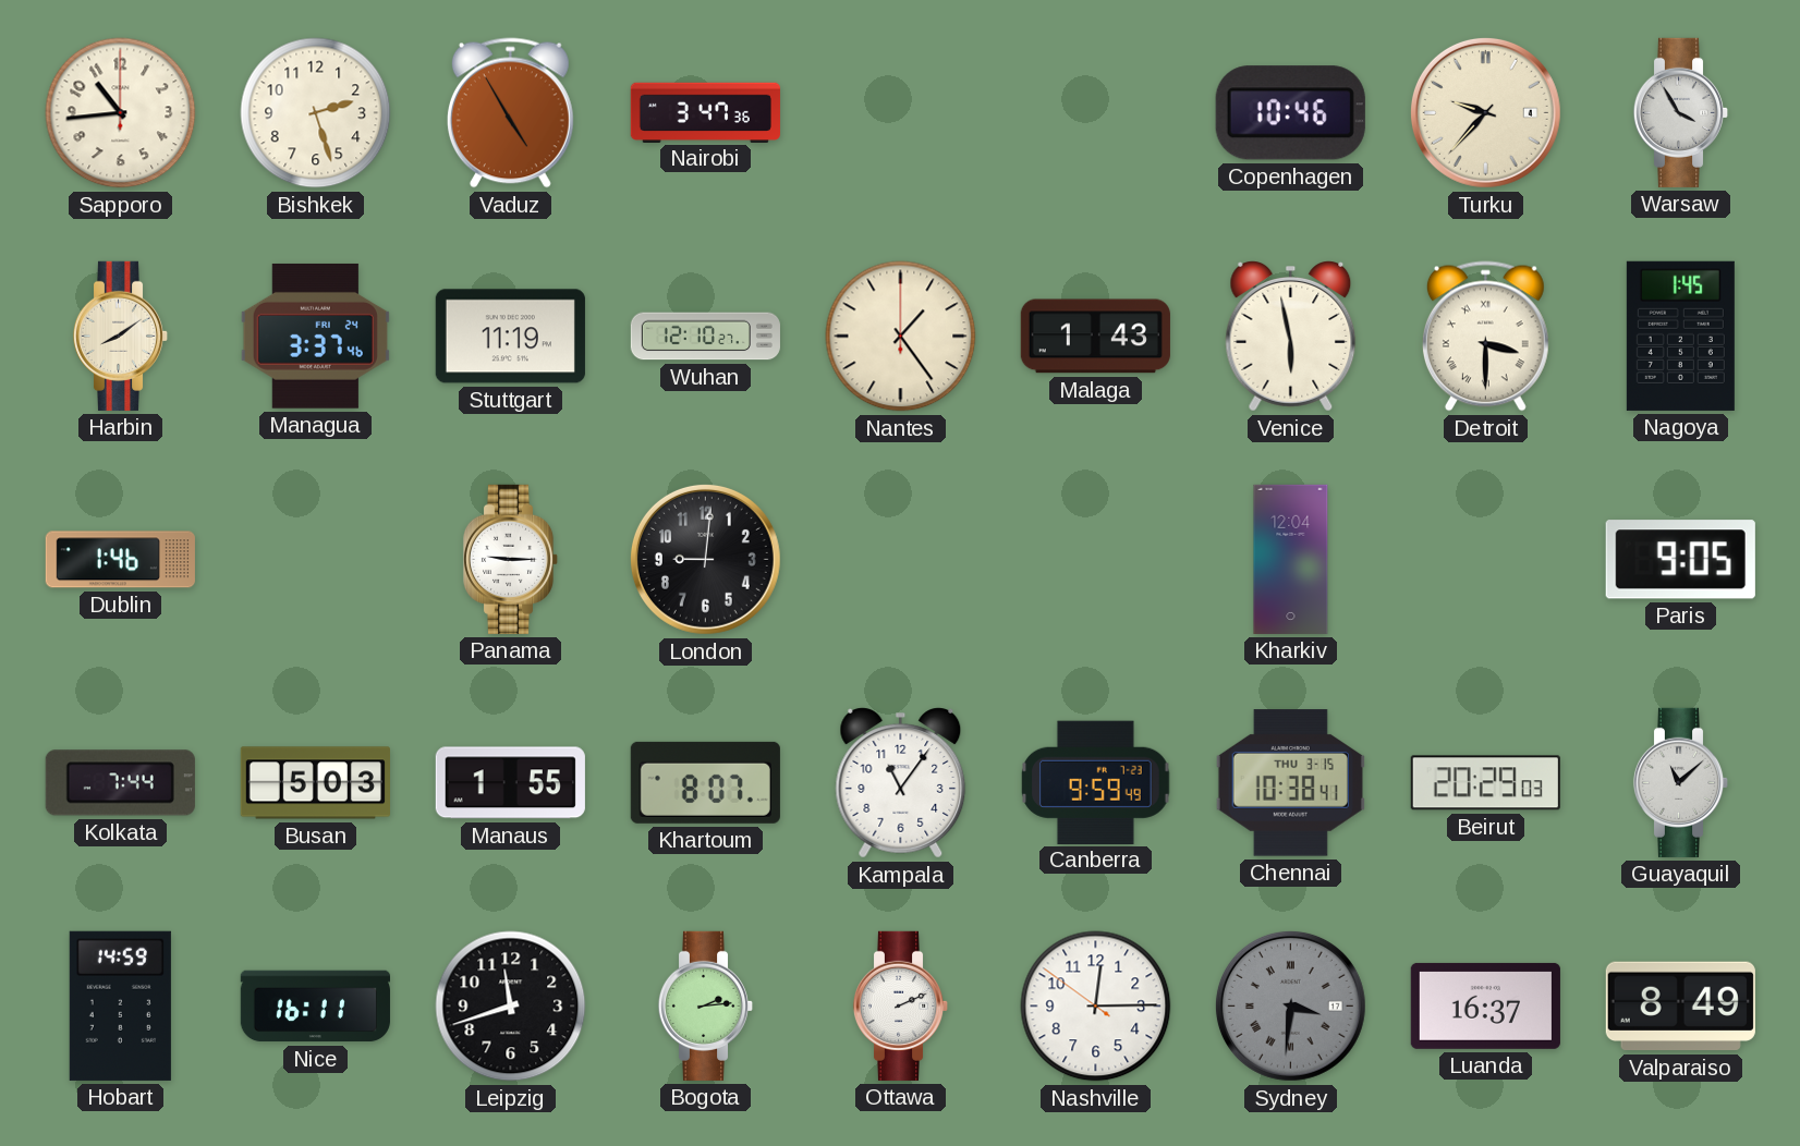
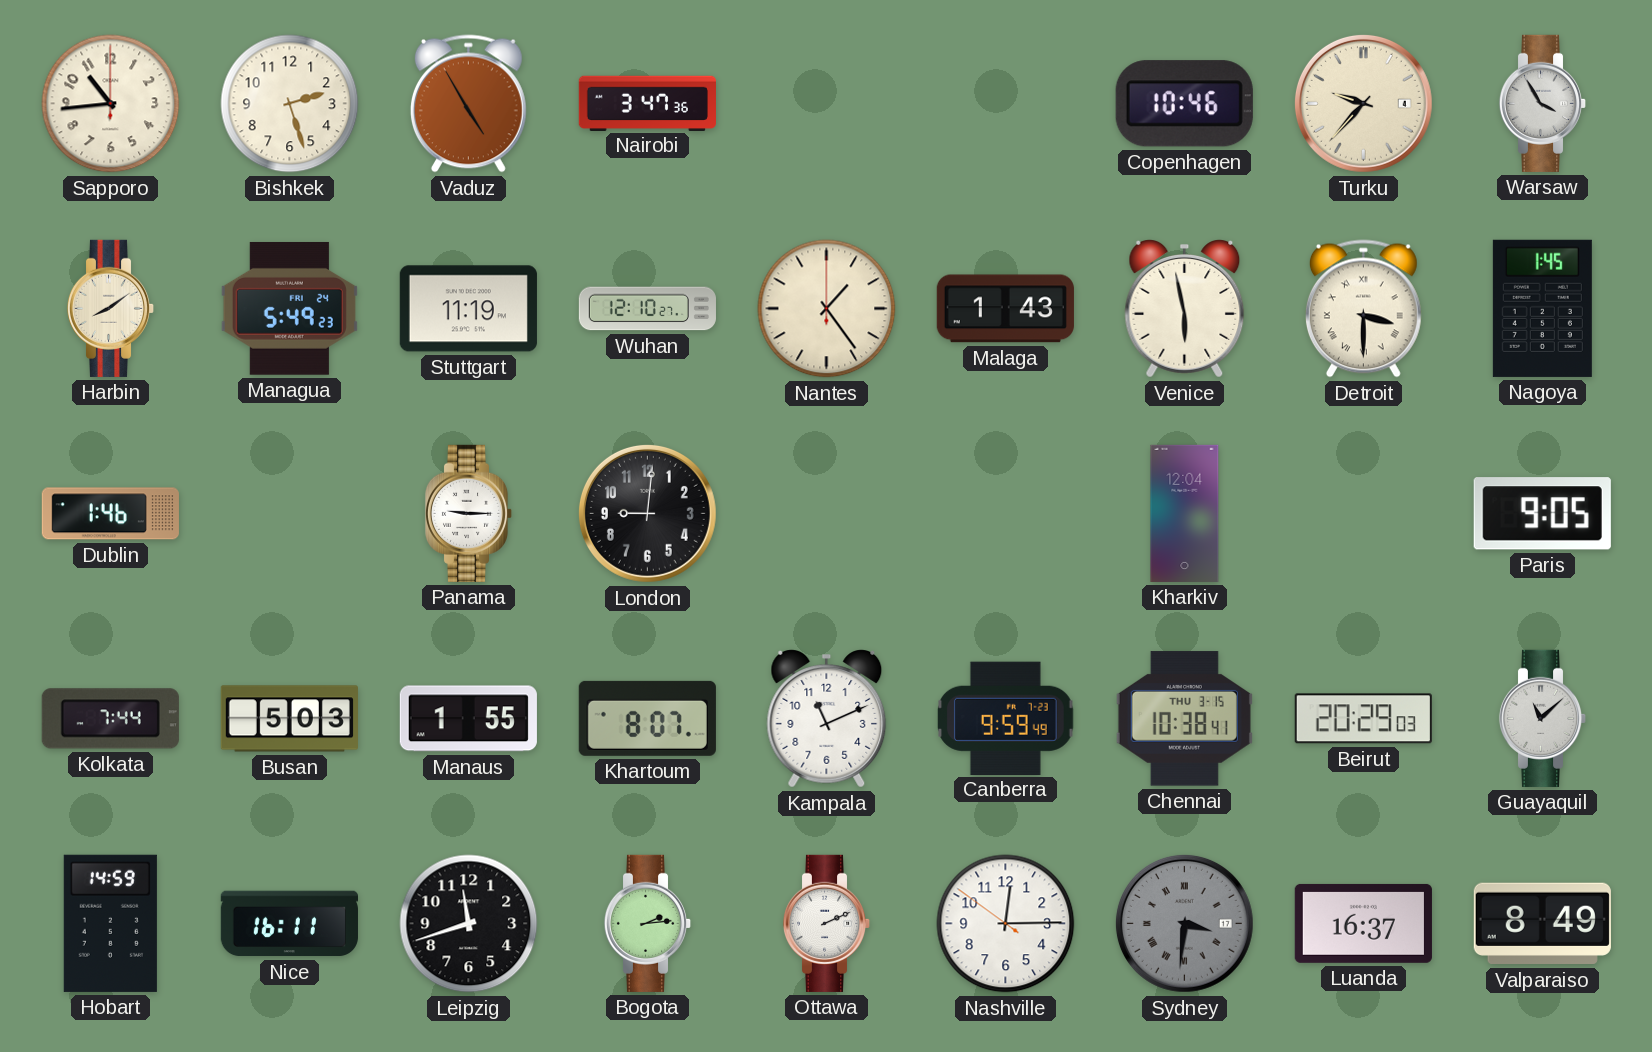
Managua: 3:37 -> 5:49
Kampala: 11:06 -> 11:11
